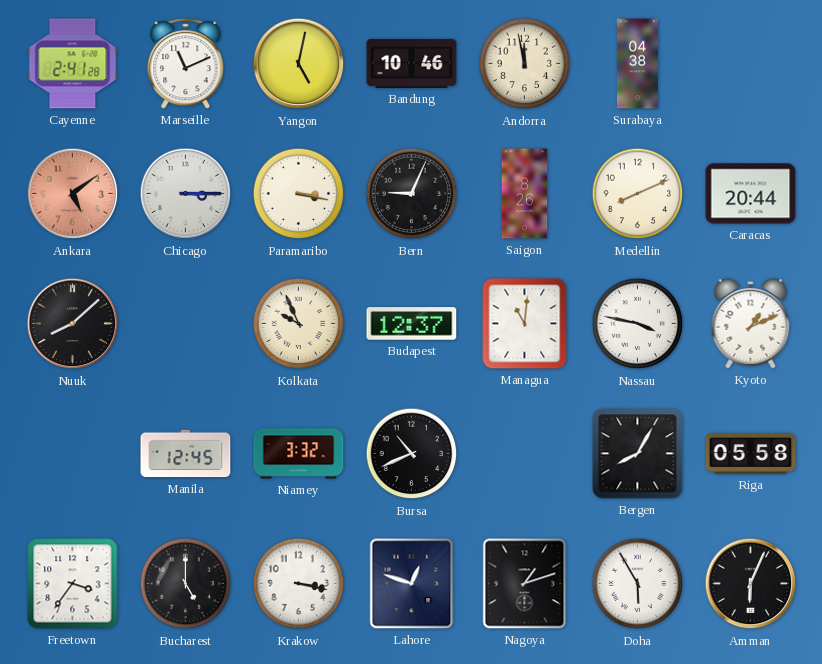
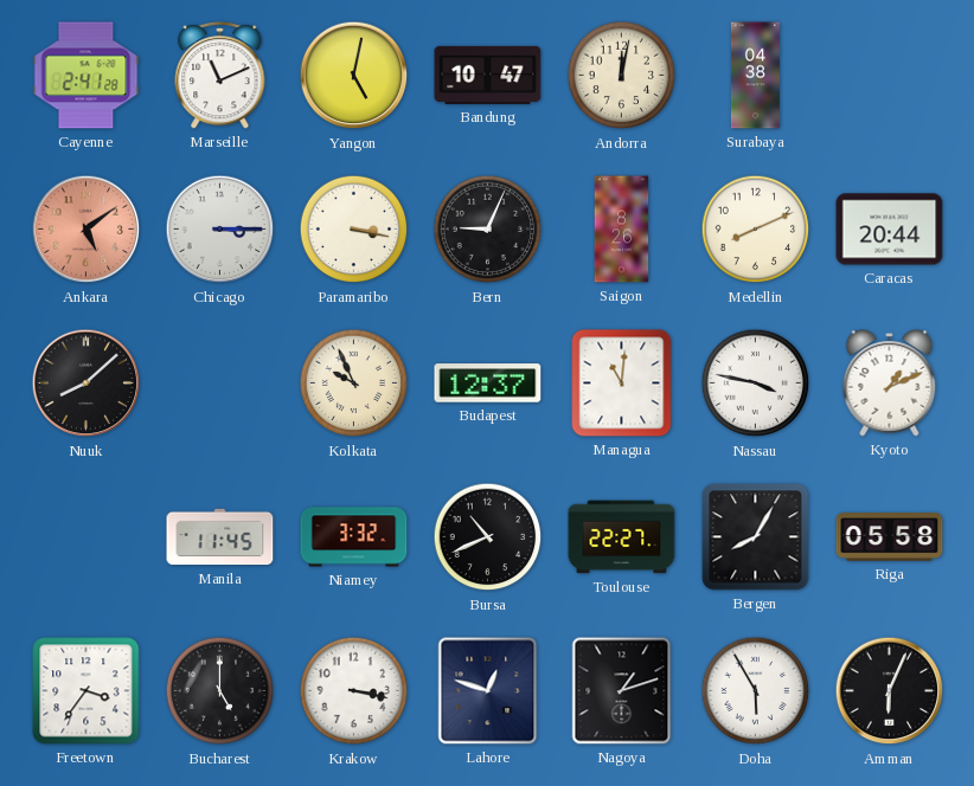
Bandung: 10:46 -> 10:47
Andorra: 11:58 -> 12:02
Manila: 12:45 -> 11:45
Toulouse: none -> 22:27
